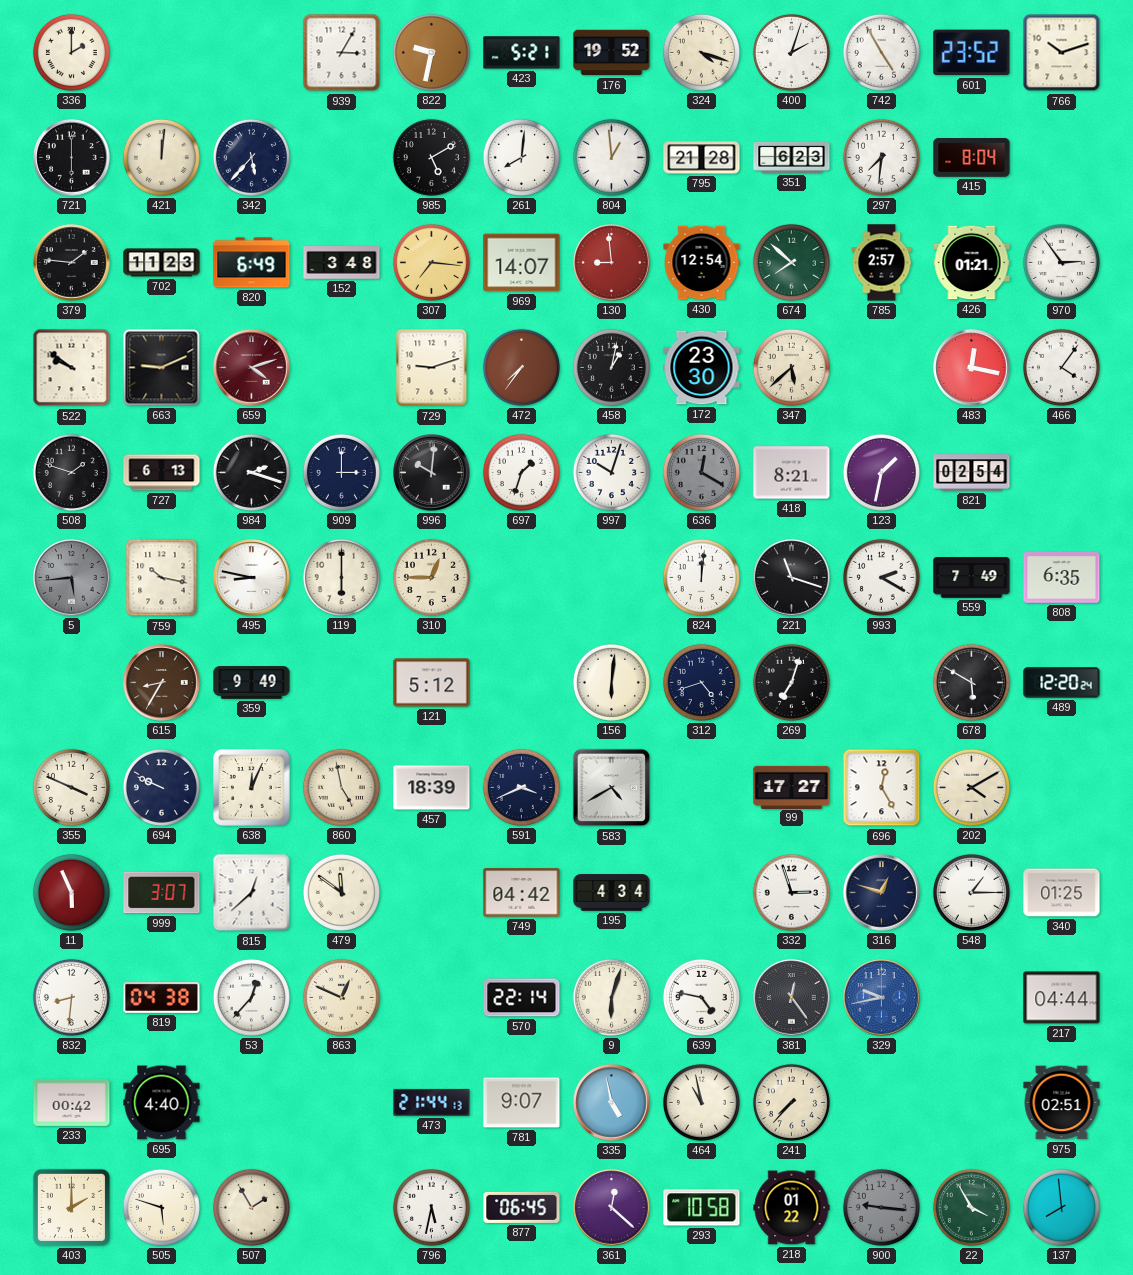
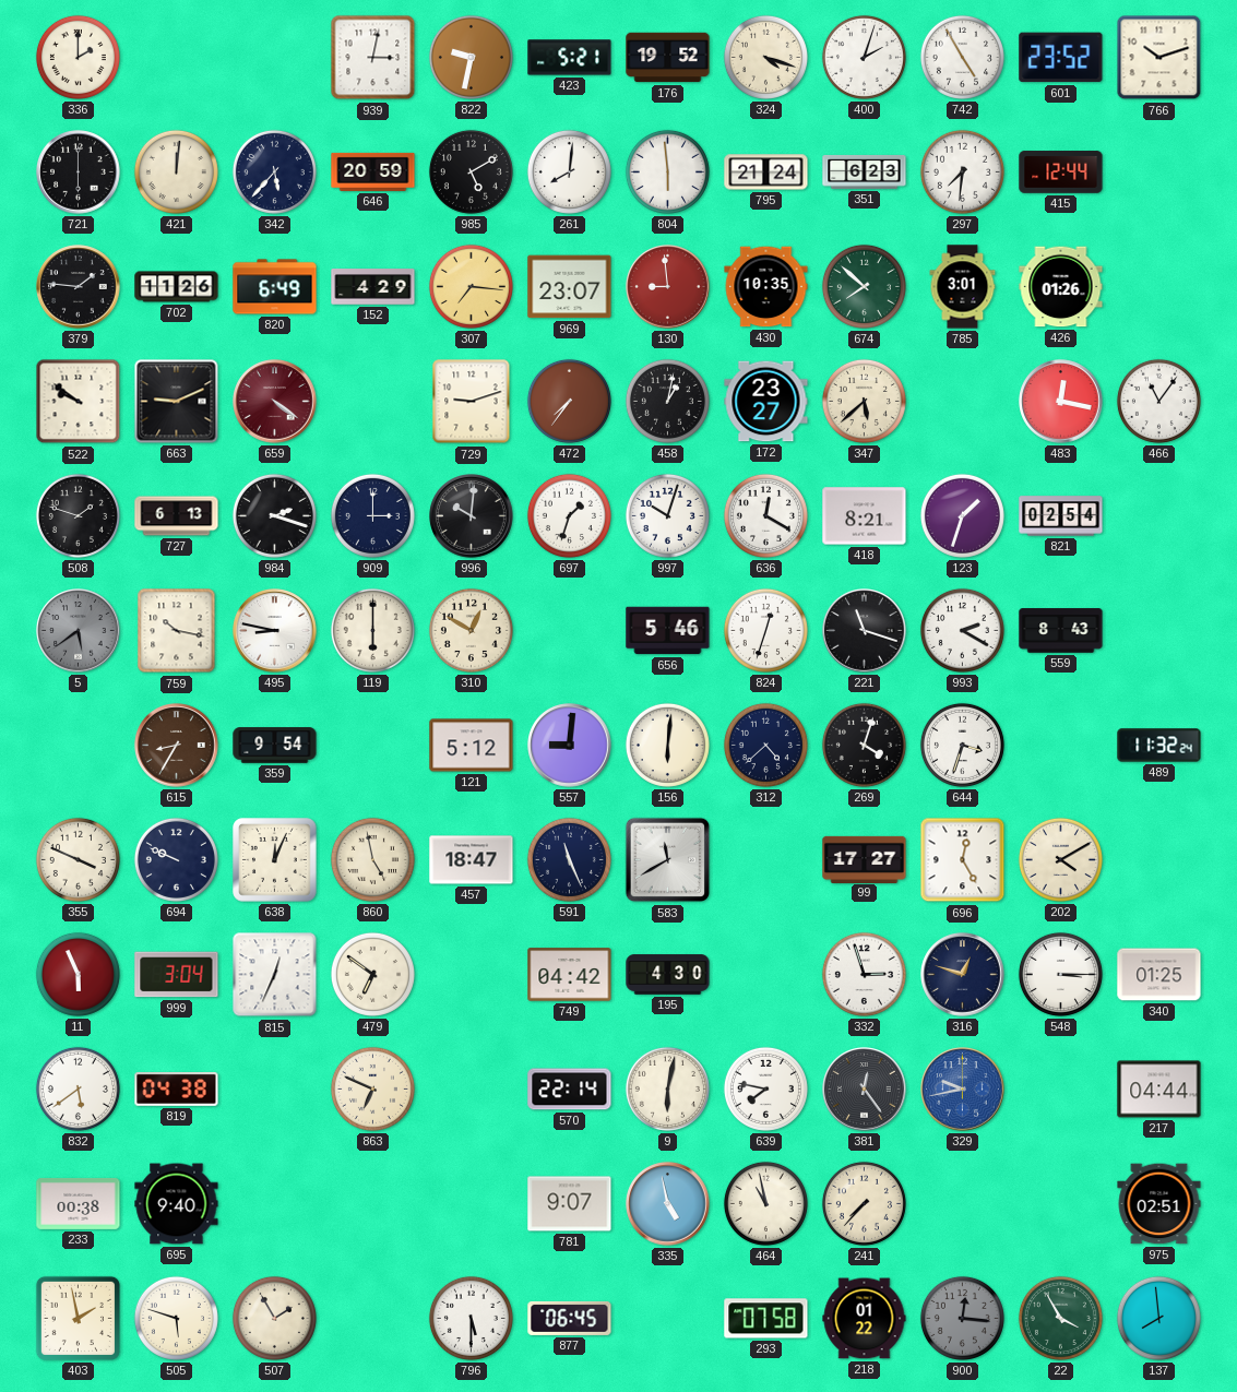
939: 3:05 -> 3:02
646: none -> 20:59
804: 12:59 -> 5:59
795: 21:28 -> 21:24
415: 8:04 -> 12:44
702: 11:23 -> 11:26
152: 3:48 -> 4:29
969: 14:07 -> 23:07
430: 12:54 -> 10:35
785: 2:57 -> 3:01
426: 01:21 -> 01:26
970: 2:54 -> none
659: 4:12 -> 4:21
172: 23:30 -> 23:27
466: 4:06 -> 11:06
636 dial: grey -> white
123: 1:32 -> 1:33
5: 5:44 -> 5:39
310: 12:45 -> 12:50
656: none -> 5:46
824: 12:01 -> 12:33
559: 7:49 -> 8:43
808: 6:35 -> none
359: 9:49 -> 9:54
557: none -> 9:01
312: 4:42 -> 4:38
269: 7:03 -> 4:03
644: none -> 3:33
678: 5:50 -> none
489: 12:20 -> 11:32
457: 18:39 -> 18:47
591: 3:41 -> 11:26
583: 4:40 -> 11:40
999: 3:07 -> 3:04
815: 12:38 -> 12:34
479: 11:51 -> 6:51
195: 4:34 -> 4:30
548: 1:15 -> 3:15
832: 8:31 -> 5:39
53: 12:37 -> none
863: 12:49 -> 6:49
9: 6:03 -> 6:02
639: 4:47 -> 7:47
233: 00:42 -> 00:38
695: 4:40 -> 9:40
473: 21:44 -> none
403: 2:00 -> 1:58
796: 5:32 -> 5:30
361: 12:22 -> none
293: 10:58 -> 07:58
900: 9:16 -> 12:16
